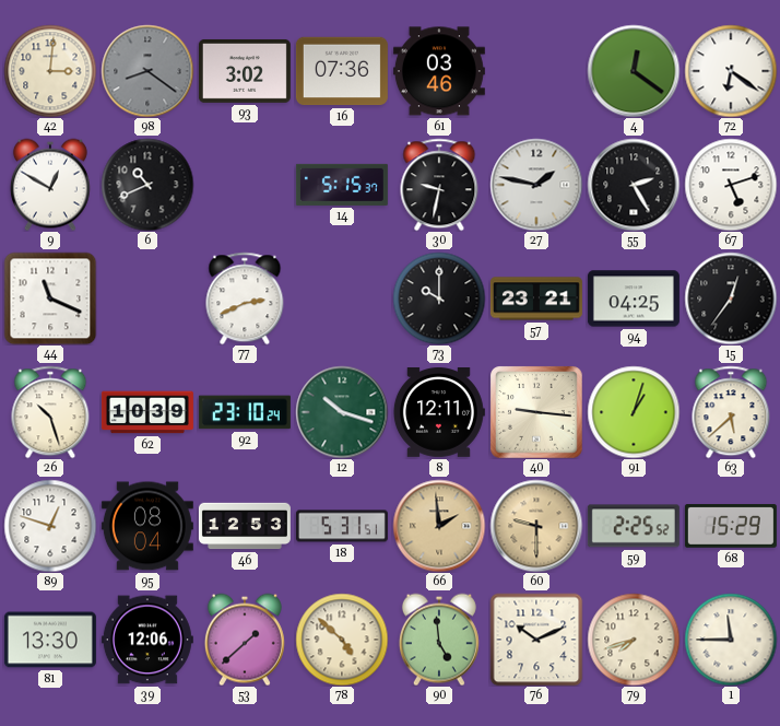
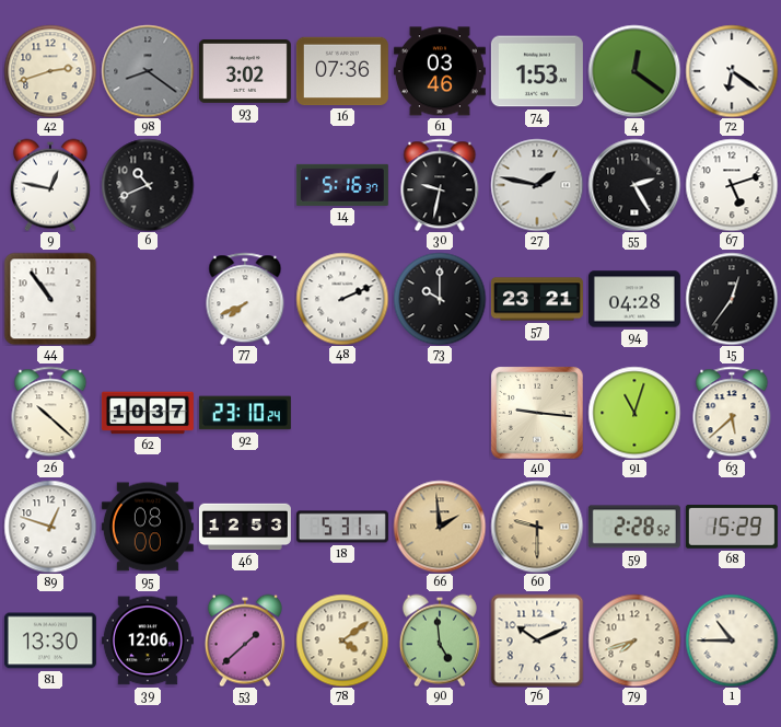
42: 3:01 -> 2:42
74: none -> 1:53
9: 12:50 -> 12:47
14: 5:15 -> 5:16
44: 11:19 -> 10:54
77: 2:41 -> 7:41
48: none -> 2:11
94: 04:25 -> 04:28
26: 10:27 -> 10:22
62: 10:39 -> 10:37
12: 10:18 -> none
8: 12:11 -> none
91: 1:03 -> 11:03
95: 08:04 -> 08:00
59: 2:25 -> 2:28
78: 4:52 -> 4:09
1: 11:45 -> 10:45
